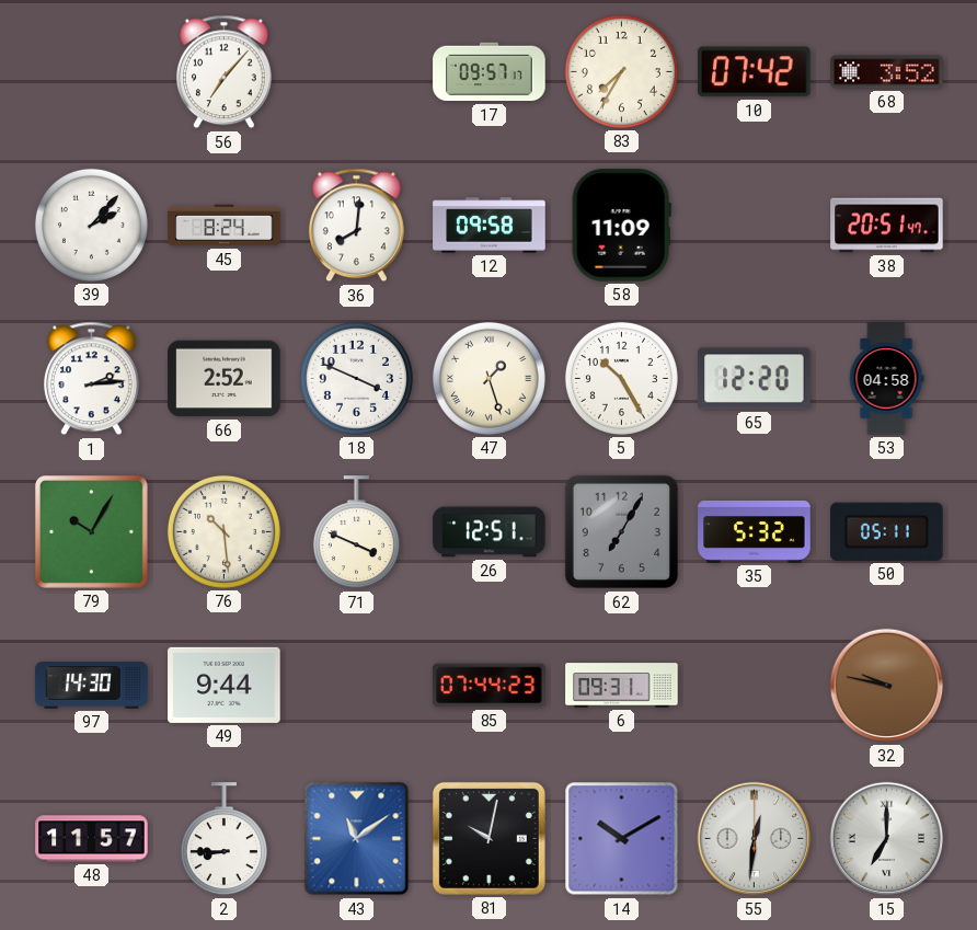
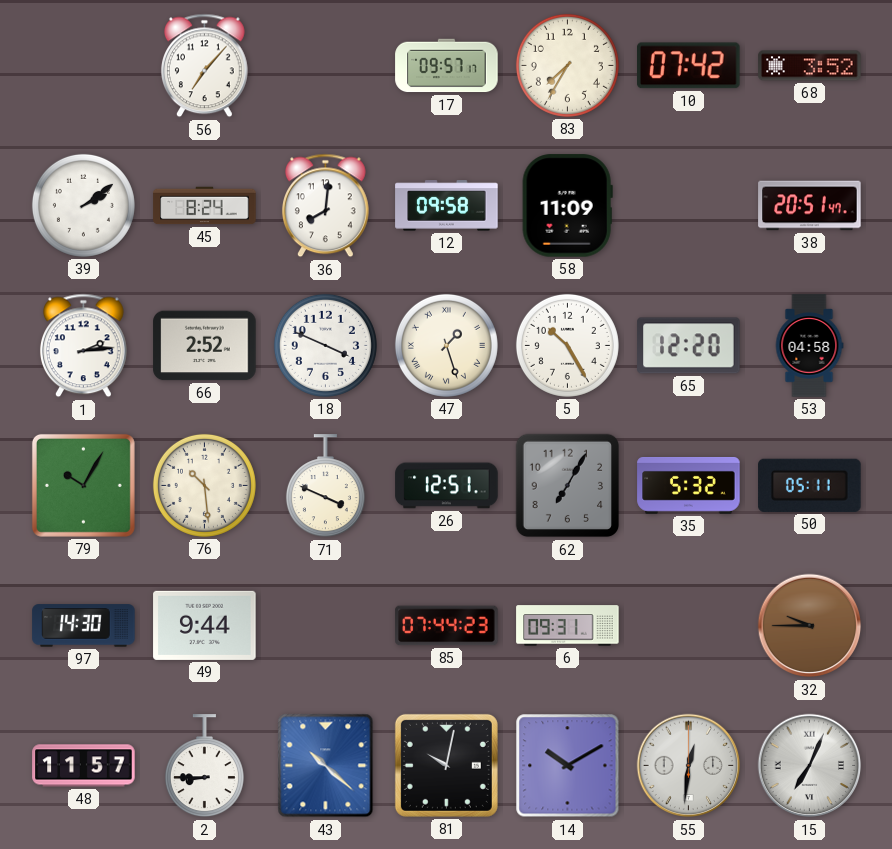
39: 2:07 -> 2:09
32: 9:47 -> 9:45
43: 11:09 -> 10:22
15: 7:00 -> 7:04
